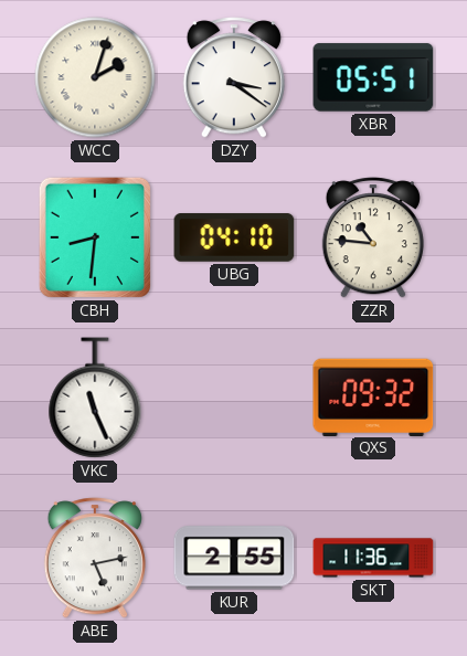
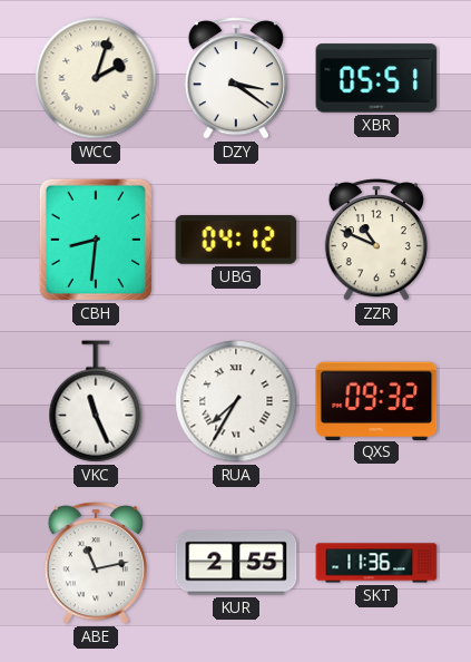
UBG: 04:10 -> 04:12
ZZR: 10:46 -> 10:49
RUA: none -> 7:35
ABE: 5:13 -> 11:13
